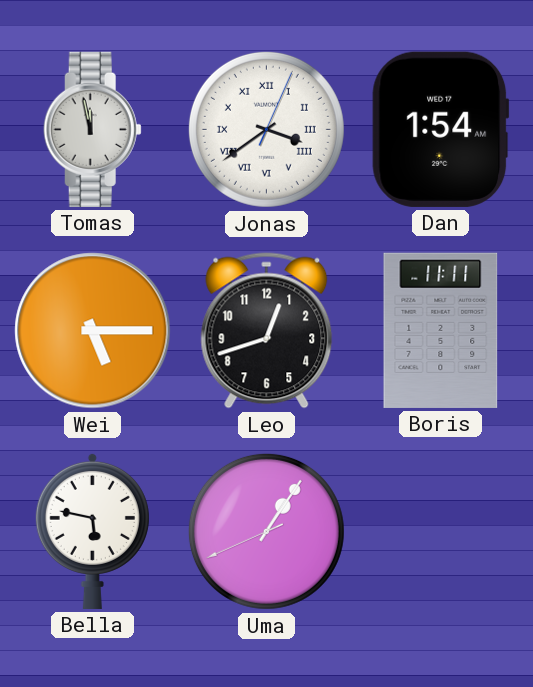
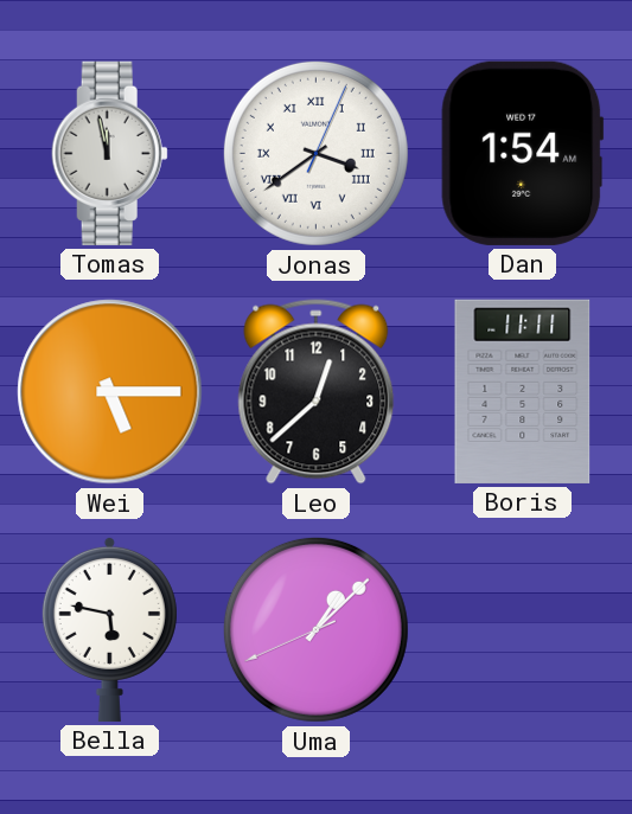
Leo: 12:42 -> 12:38
Uma: 1:05 -> 1:07
